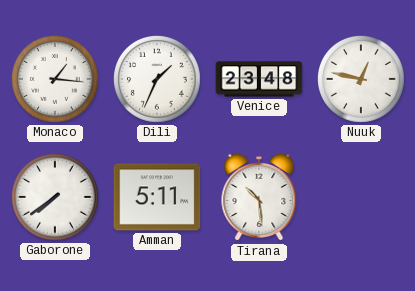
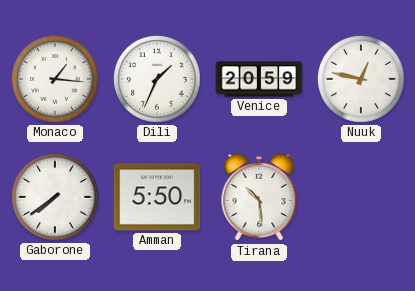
Venice: 23:48 -> 20:59
Amman: 5:11 -> 5:50
